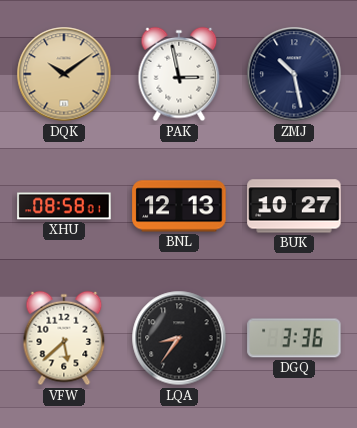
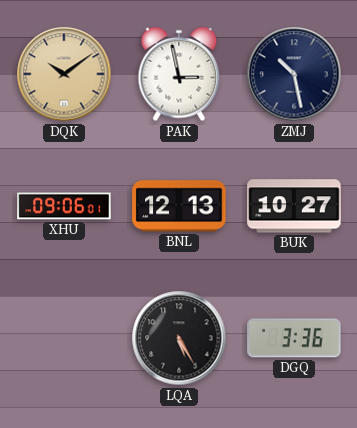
XHU: 08:58 -> 09:06
VFW: 5:38 -> none
LQA: 8:36 -> 5:25
